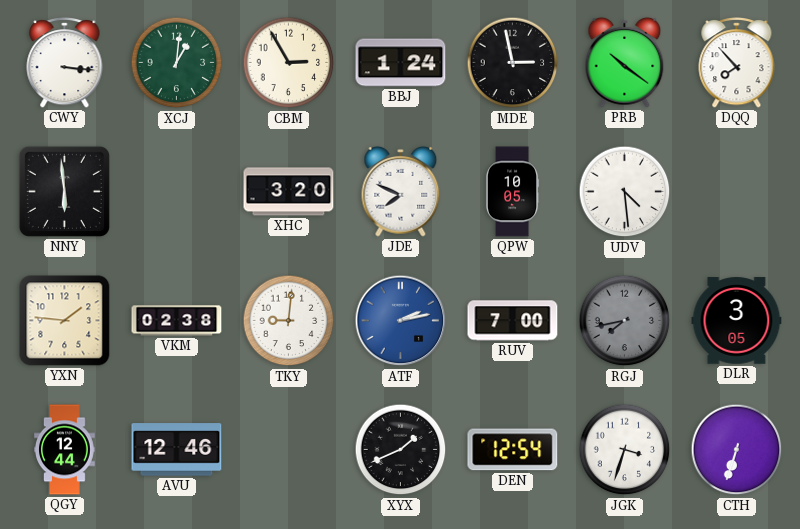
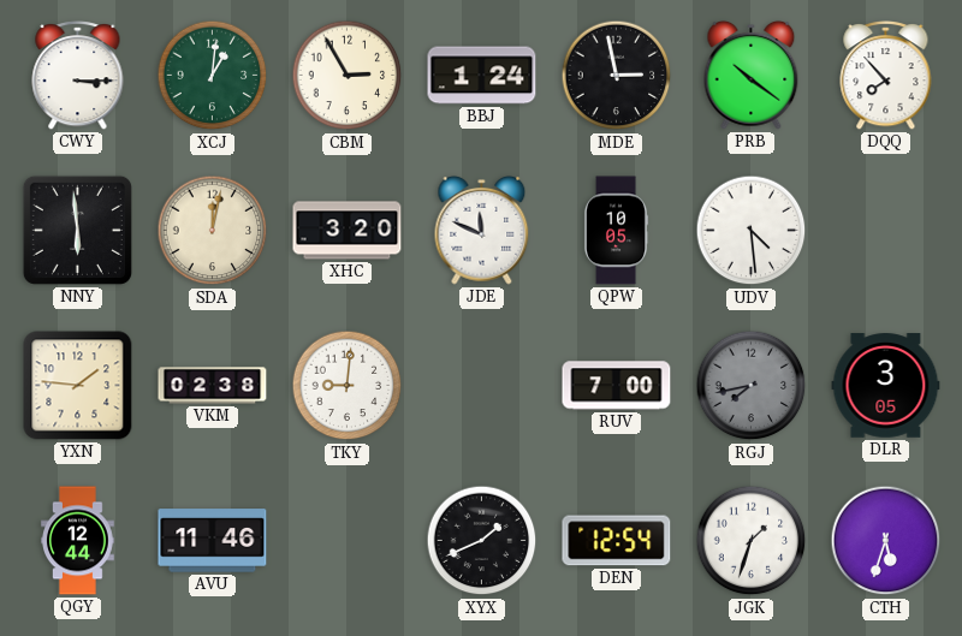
CWY: 3:16 -> 3:15
SDA: none -> 12:02
JDE: 7:49 -> 11:49
ATF: 2:13 -> none
AVU: 12:46 -> 11:46
JGK: 3:33 -> 1:33
CTH: 6:33 -> 5:33
